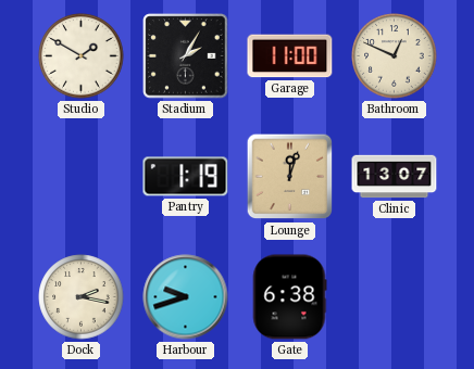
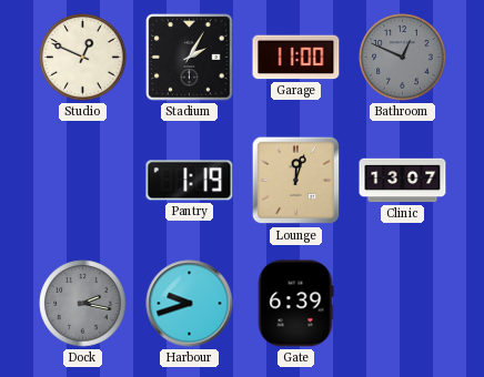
Studio: 1:50 -> 12:49
Bathroom dial: cream -> grey
Dock dial: cream -> grey
Gate: 6:38 -> 6:39
